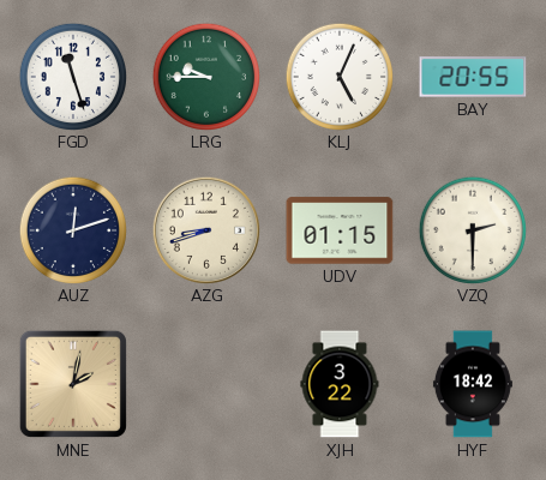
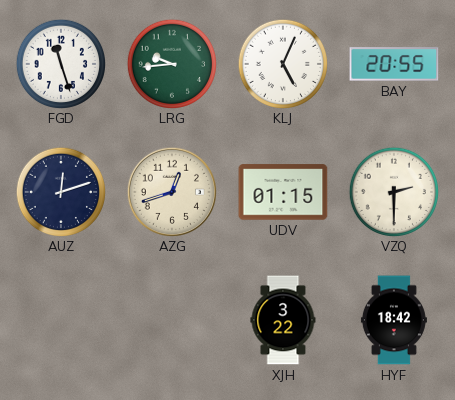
LRG: 9:45 -> 9:44
AZG: 8:42 -> 12:42
MNE: 2:02 -> none
